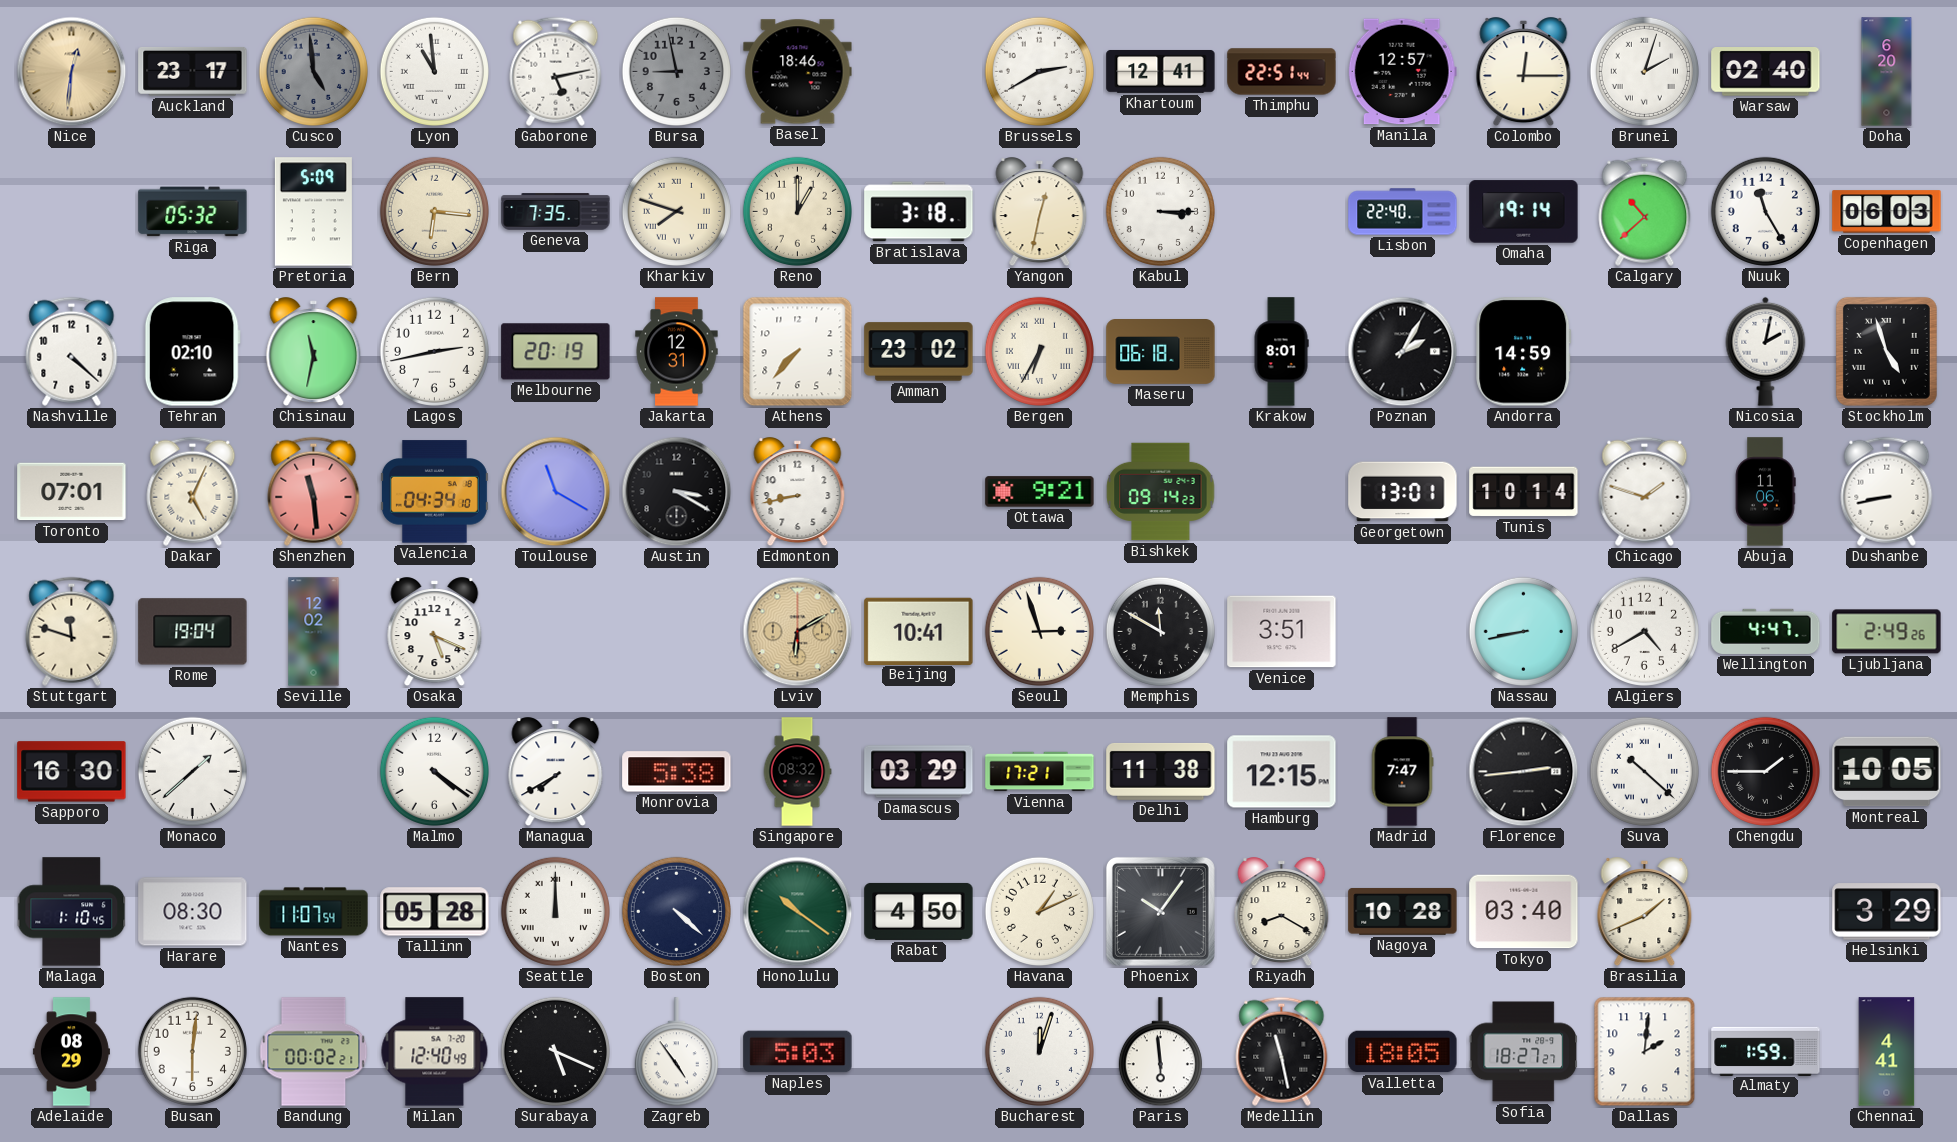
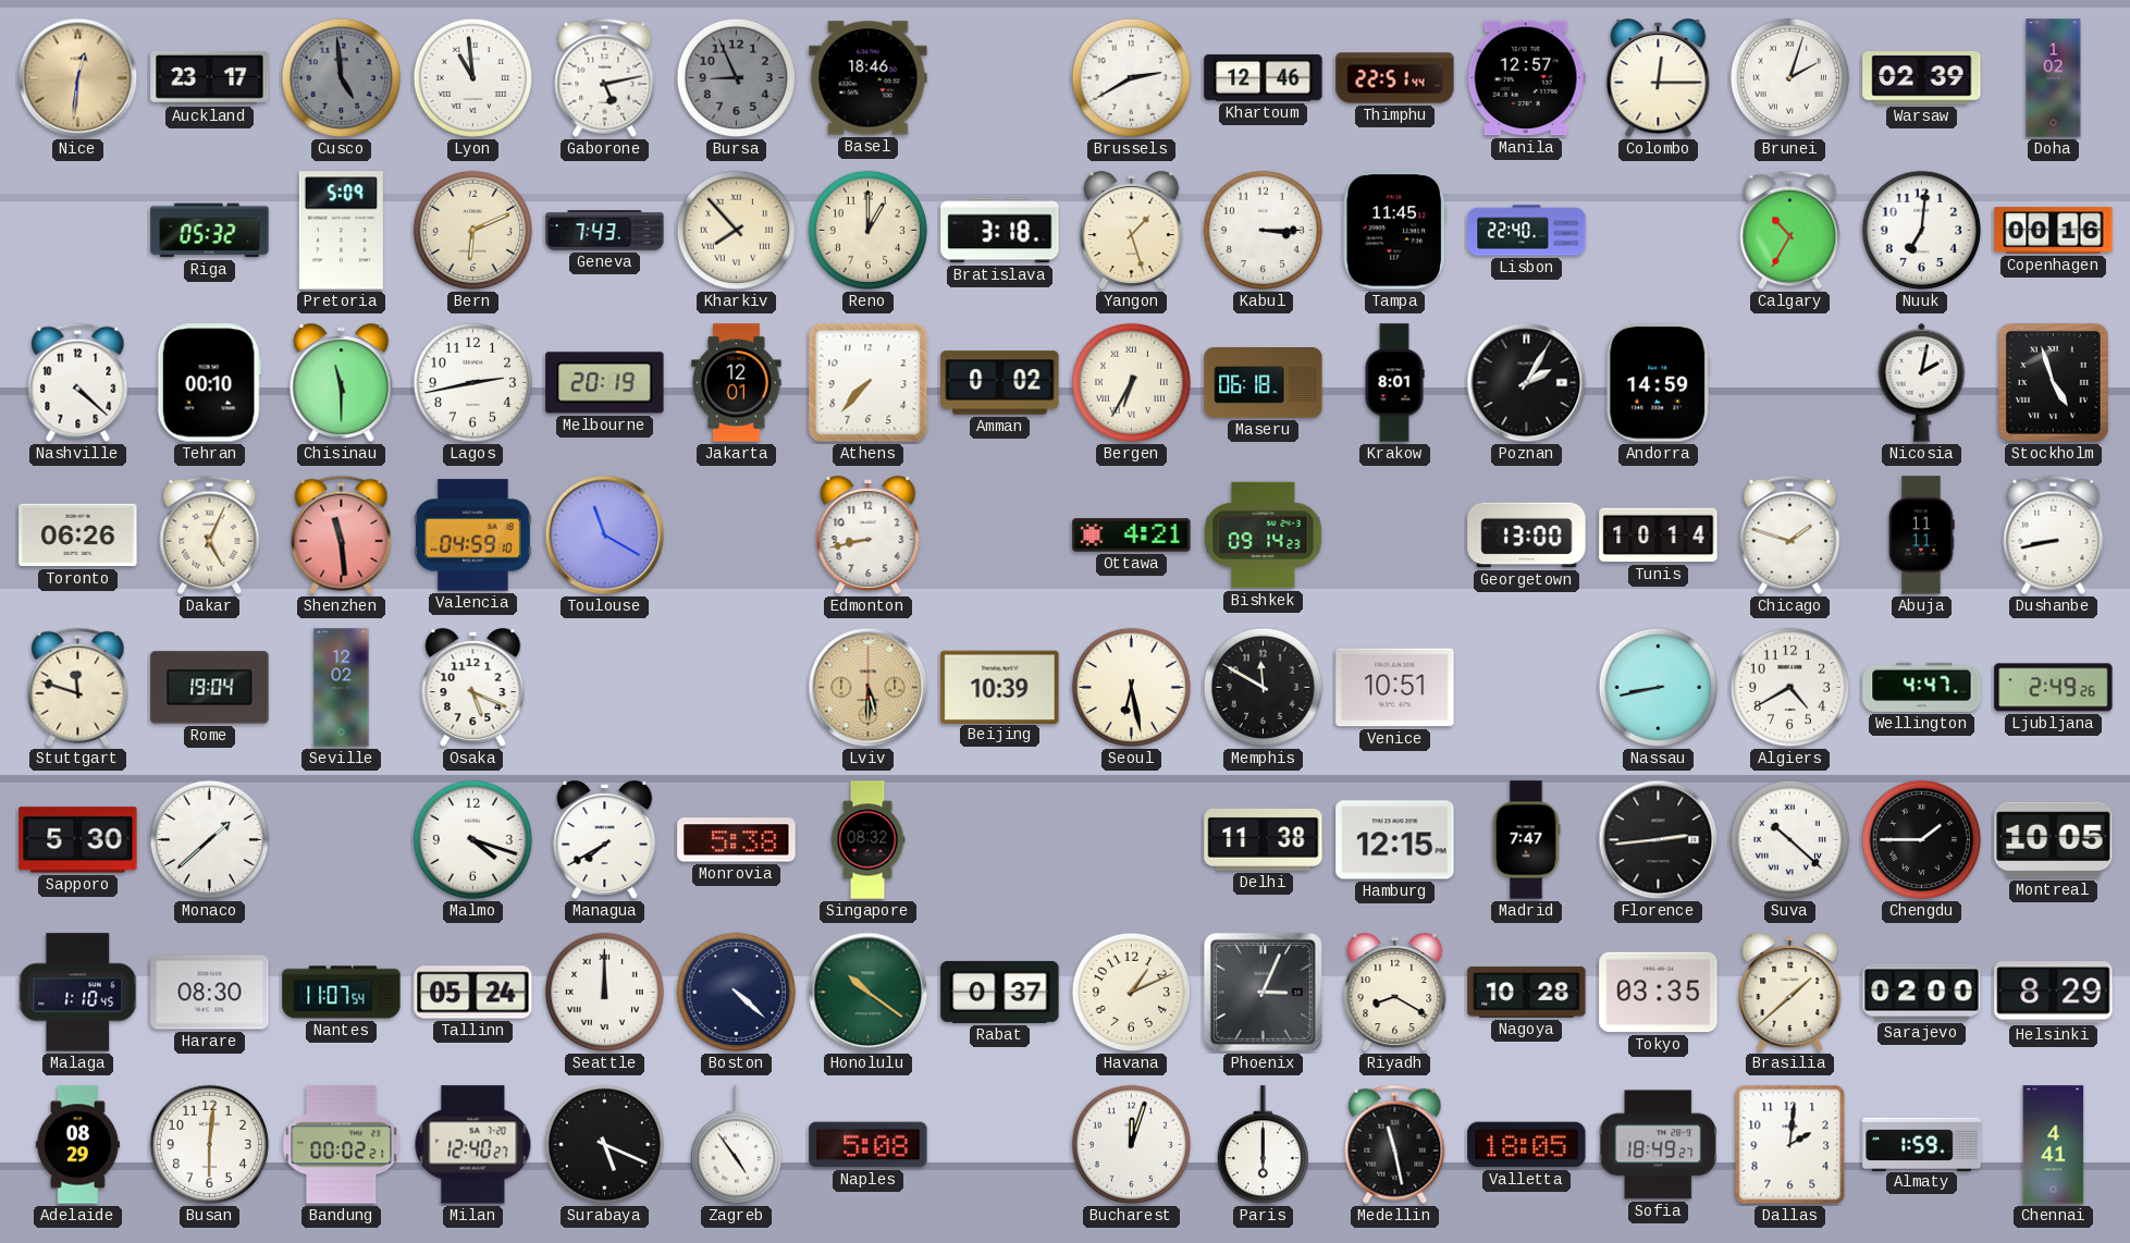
Bursa: 8:58 -> 8:56
Khartoum: 12:41 -> 12:46
Warsaw: 02:40 -> 02:39
Doha: 6:20 -> 1:02
Bern: 6:16 -> 6:11
Geneva: 7:35 -> 7:43
Kharkiv: 7:48 -> 7:53
Yangon: 12:32 -> 1:27
Tampa: none -> 11:45
Omaha: 19:14 -> none
Calgary: 10:38 -> 10:35
Nuuk: 11:25 -> 7:01
Copenhagen: 06:03 -> 00:16
Tehran: 02:10 -> 00:10
Chisinau: 11:32 -> 11:30
Jakarta: 12:31 -> 12:01
Amman: 23:02 -> 0:02
Toronto: 07:01 -> 06:26
Valencia: 04:34 -> 04:59
Austin: 3:20 -> none
Ottawa: 9:21 -> 4:21
Georgetown: 13:01 -> 13:00
Abuja: 11:06 -> 11:11
Lviv: 6:10 -> 5:30
Beijing: 10:41 -> 10:39
Seoul: 2:57 -> 6:28
Venice: 3:51 -> 10:51
Sapporo: 16:30 -> 5:30
Malmo: 4:21 -> 4:18
Damascus: 03:29 -> none
Vienna: 17:21 -> none
Tallinn: 05:28 -> 05:24
Rabat: 4:50 -> 0:37
Phoenix: 10:06 -> 3:04
Tokyo: 03:40 -> 03:35
Brasilia: 1:41 -> 1:38
Sarajevo: none -> 02:00
Helsinki: 3:29 -> 8:29
Milan: 12:40:49 -> 12:40:27
Naples: 5:03 -> 5:08
Paris: 5:59 -> 6:00
Sofia: 18:27 -> 18:49
